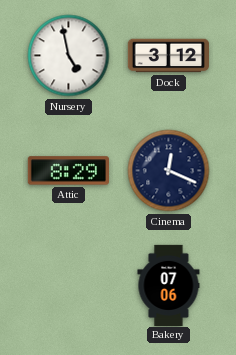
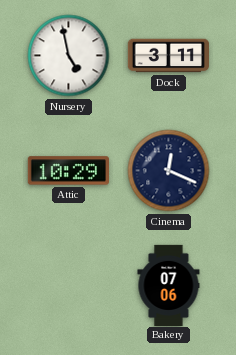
Dock: 3:12 -> 3:11
Attic: 8:29 -> 10:29
